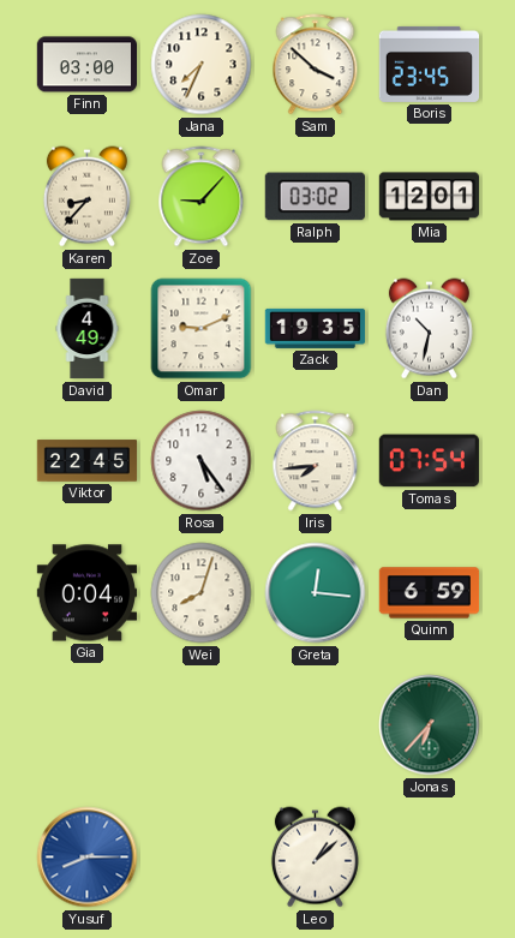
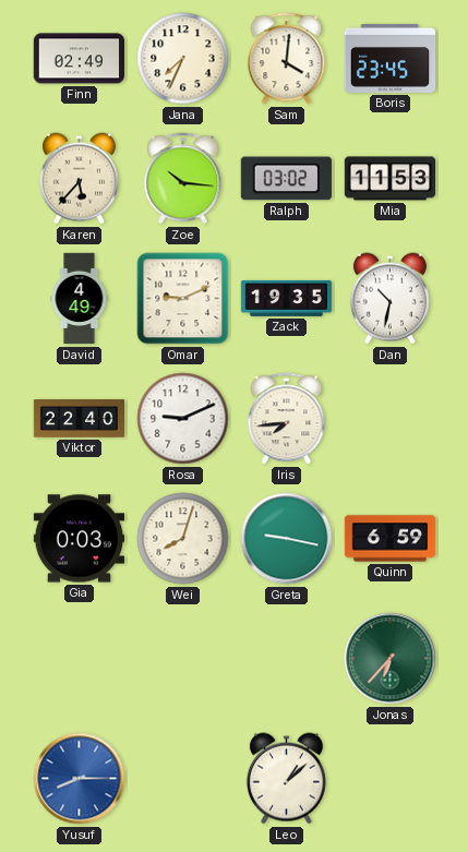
Finn: 03:00 -> 02:49
Sam: 3:52 -> 4:01
Karen: 8:37 -> 5:37
Zoe: 9:07 -> 10:16
Mia: 12:01 -> 11:53
Viktor: 22:45 -> 22:40
Rosa: 5:24 -> 9:11
Tomas: 07:54 -> none
Gia: 0:04 -> 0:03
Greta: 12:16 -> 9:17
